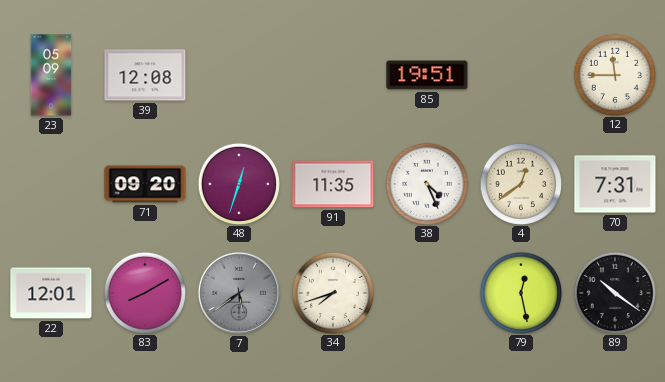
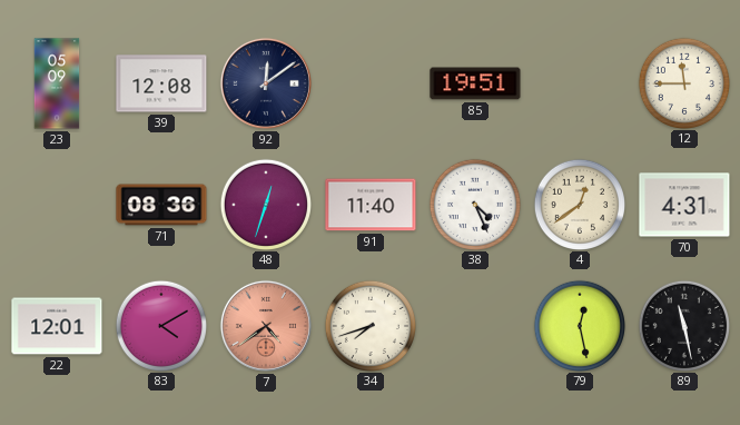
92: none -> 12:09
71: 09:20 -> 08:36
91: 11:35 -> 11:40
70: 7:31 -> 4:31
83: 8:10 -> 4:10
7: 5:39 -> 4:39
7 dial: grey -> salmon
89: 10:21 -> 11:28
